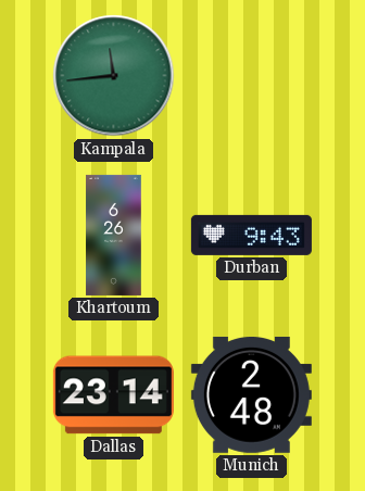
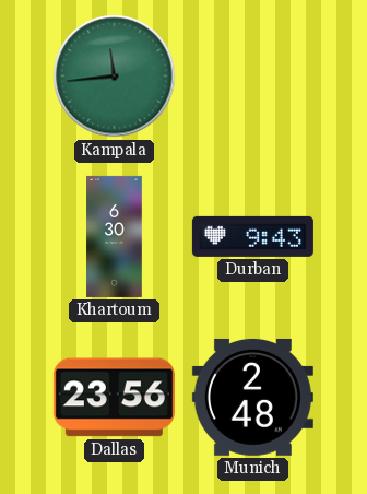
Khartoum: 6:26 -> 6:30
Dallas: 23:14 -> 23:56
